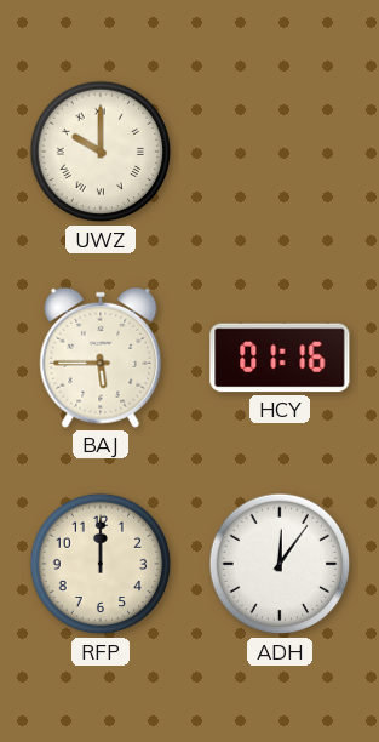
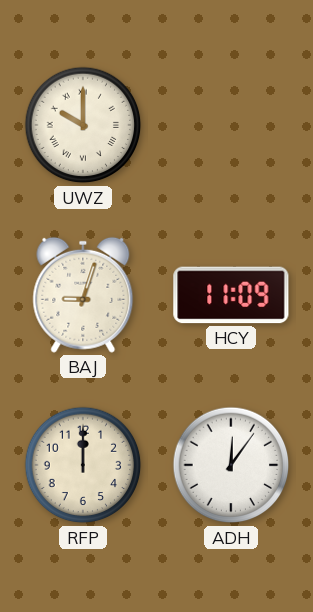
BAJ: 5:45 -> 9:03
HCY: 01:16 -> 11:09
